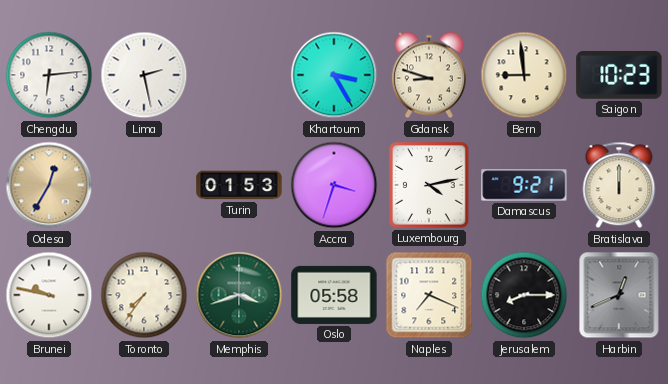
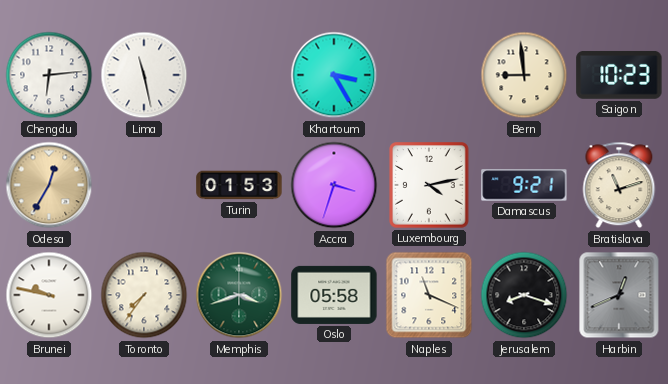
Lima: 2:28 -> 11:28
Gdansk: 8:48 -> none
Bratislava: 12:00 -> 11:12
Naples: 7:19 -> 11:19
Jerusalem: 8:15 -> 8:18
